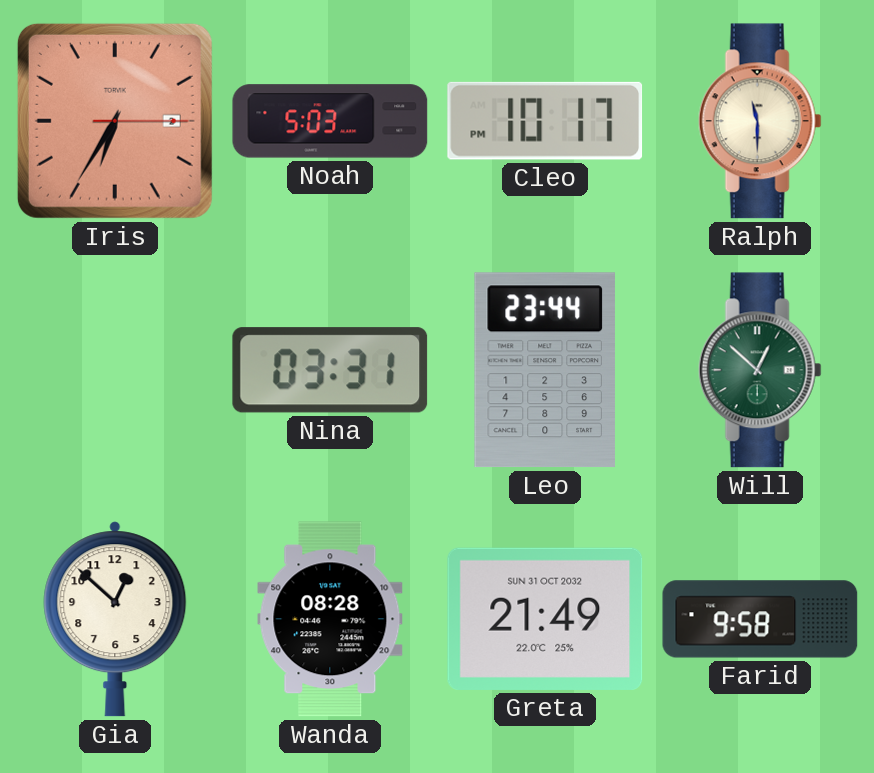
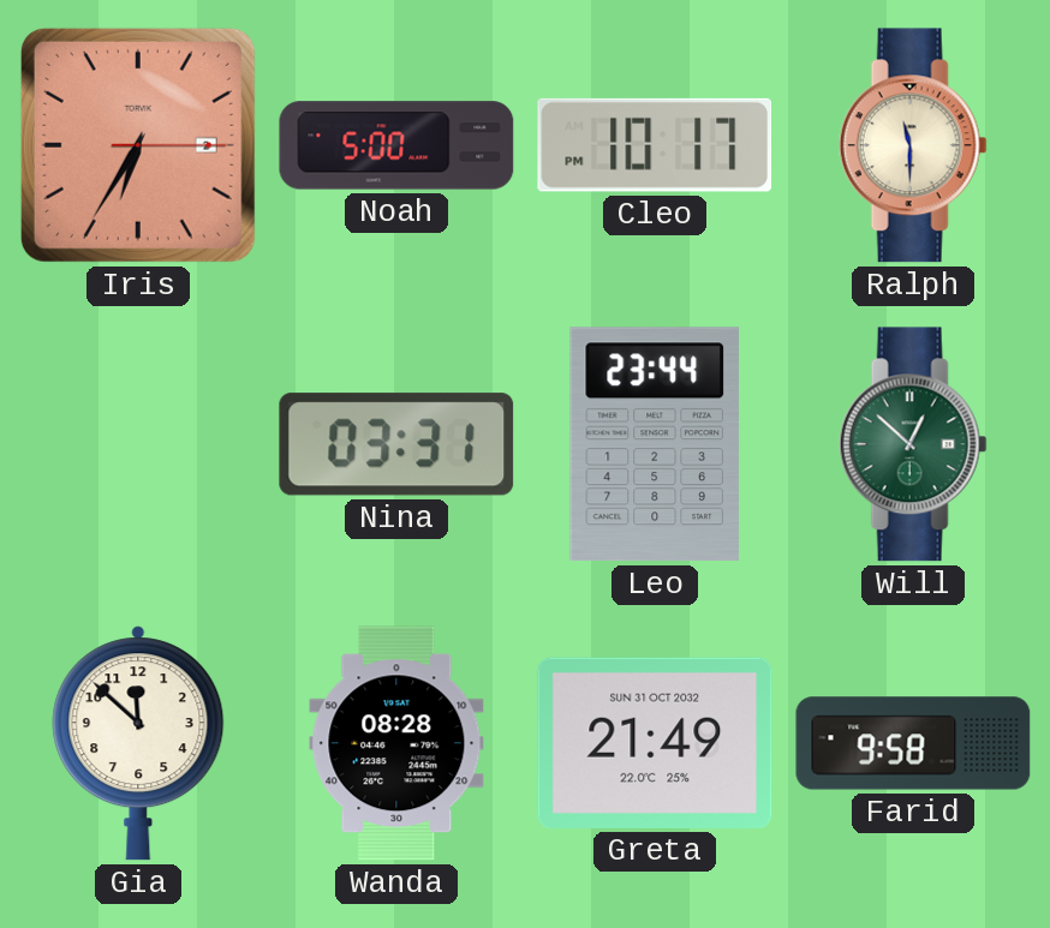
Noah: 5:03 -> 5:00
Gia: 12:52 -> 11:52
